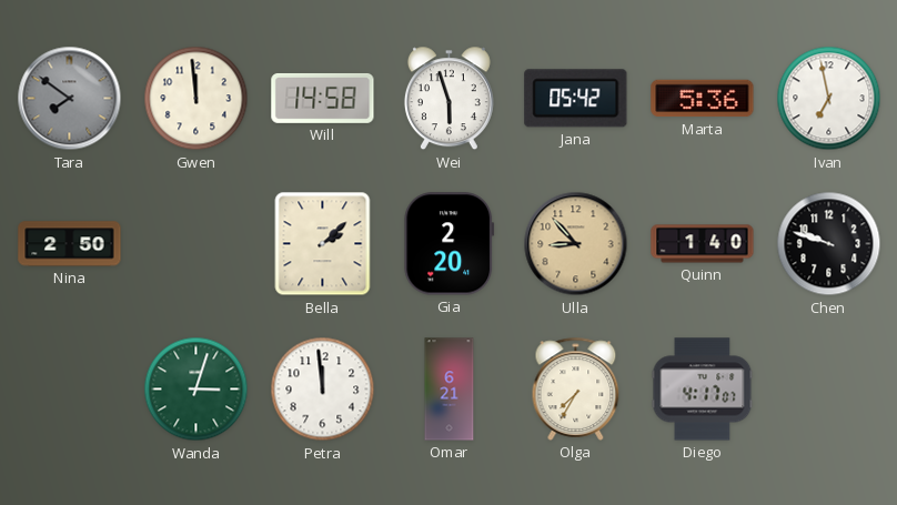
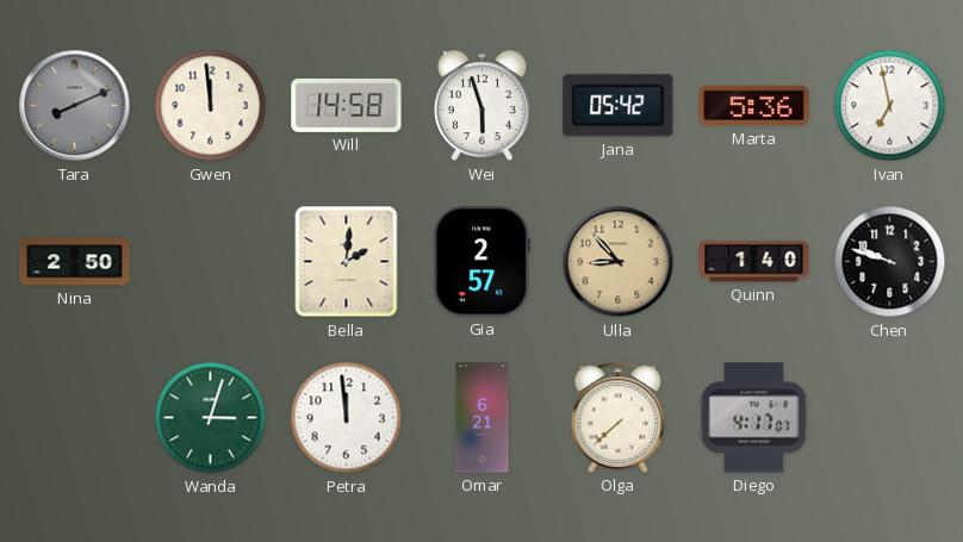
Tara: 7:51 -> 8:11
Bella: 2:08 -> 2:01
Gia: 2:20 -> 2:57
Olga: 7:35 -> 7:38
